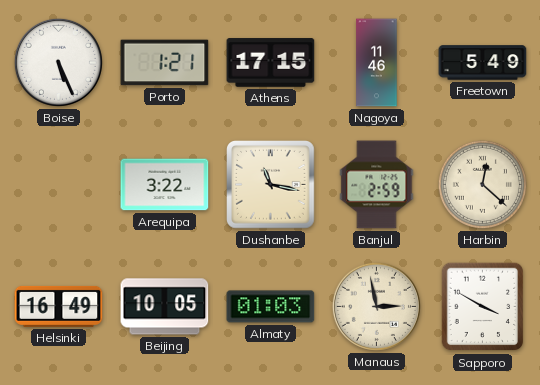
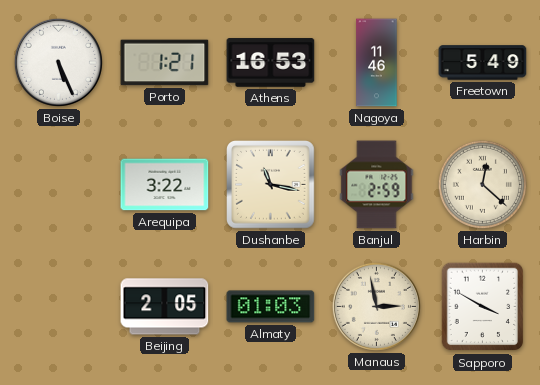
Athens: 17:15 -> 16:53
Helsinki: 16:49 -> none
Beijing: 10:05 -> 2:05
